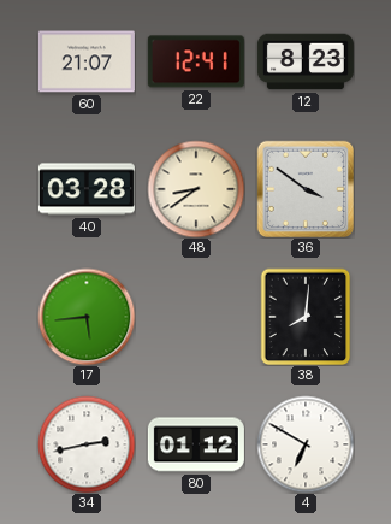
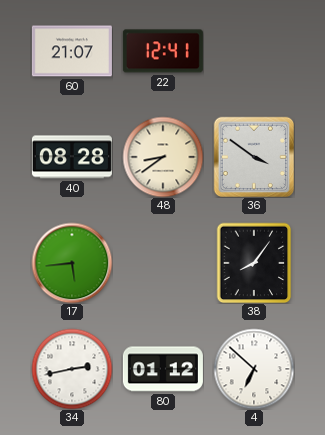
12: 8:23 -> none
40: 03:28 -> 08:28
38: 8:01 -> 8:06
4: 6:50 -> 6:52
